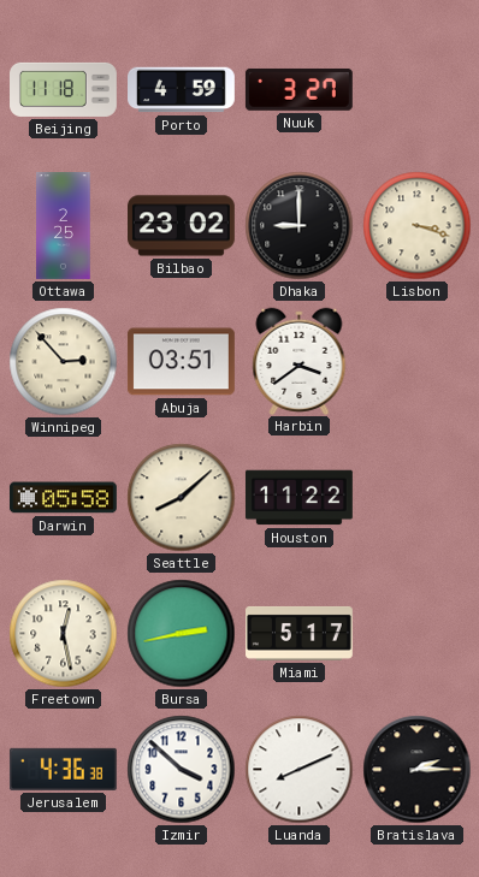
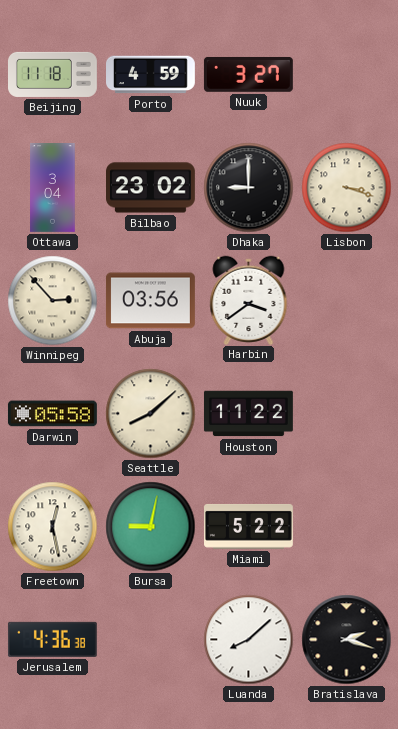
Ottawa: 2:25 -> 3:04
Abuja: 03:51 -> 03:56
Bursa: 2:43 -> 9:02
Miami: 5:17 -> 5:22
Izmir: 3:52 -> none
Luanda: 8:11 -> 8:08
Bratislava: 2:15 -> 2:18
